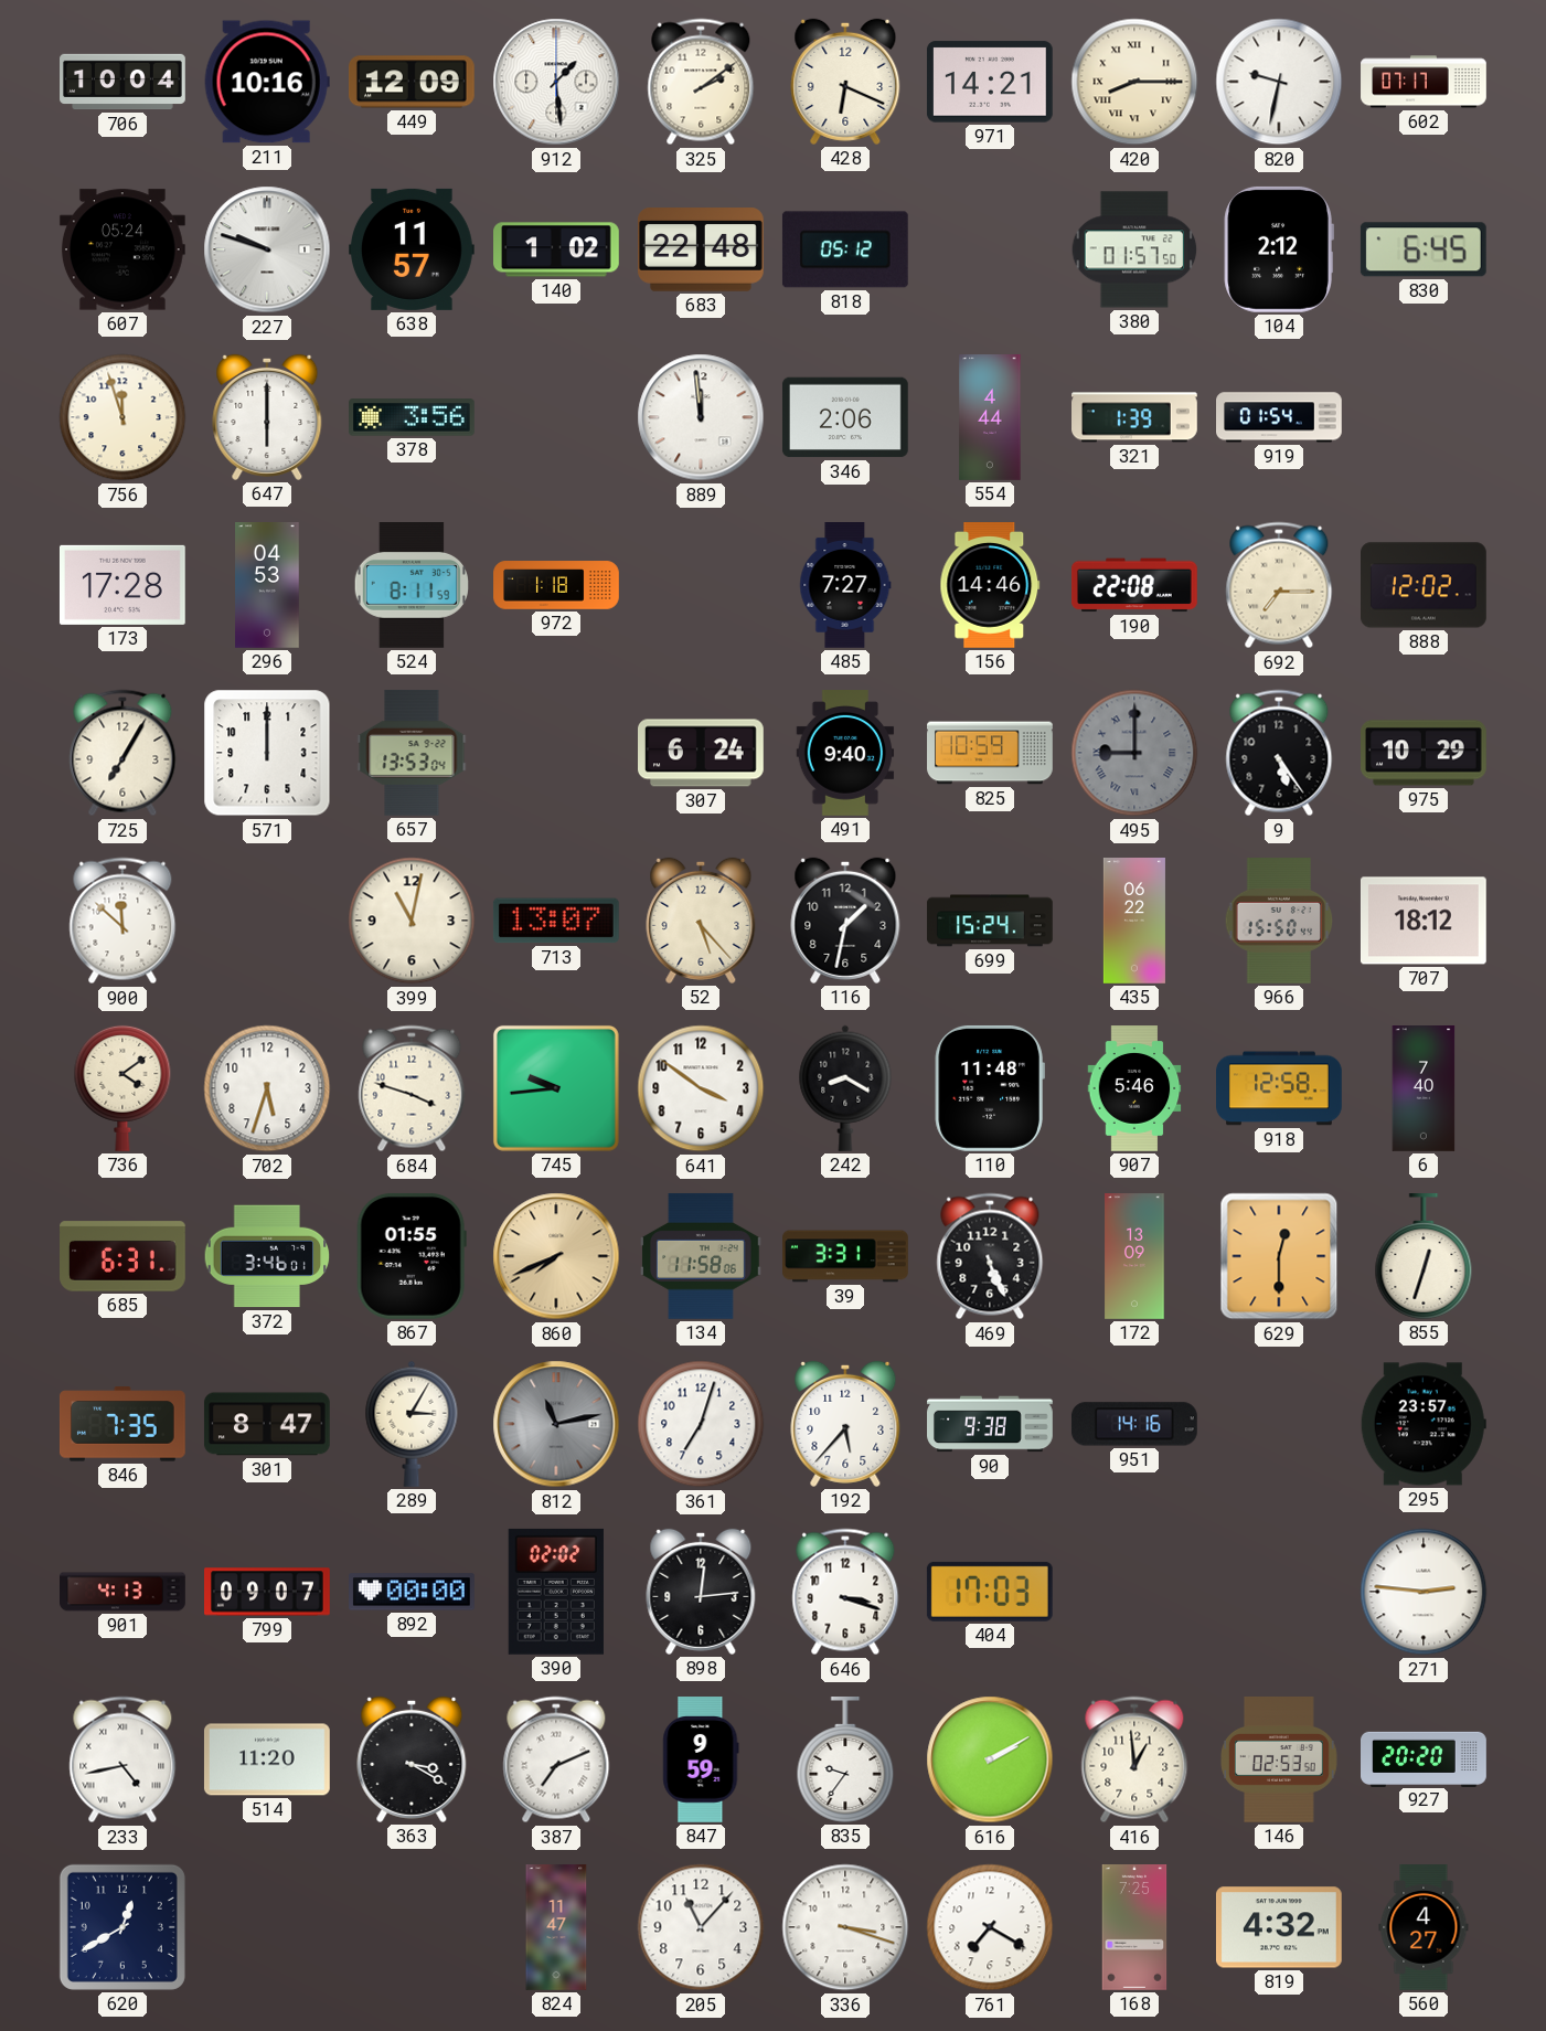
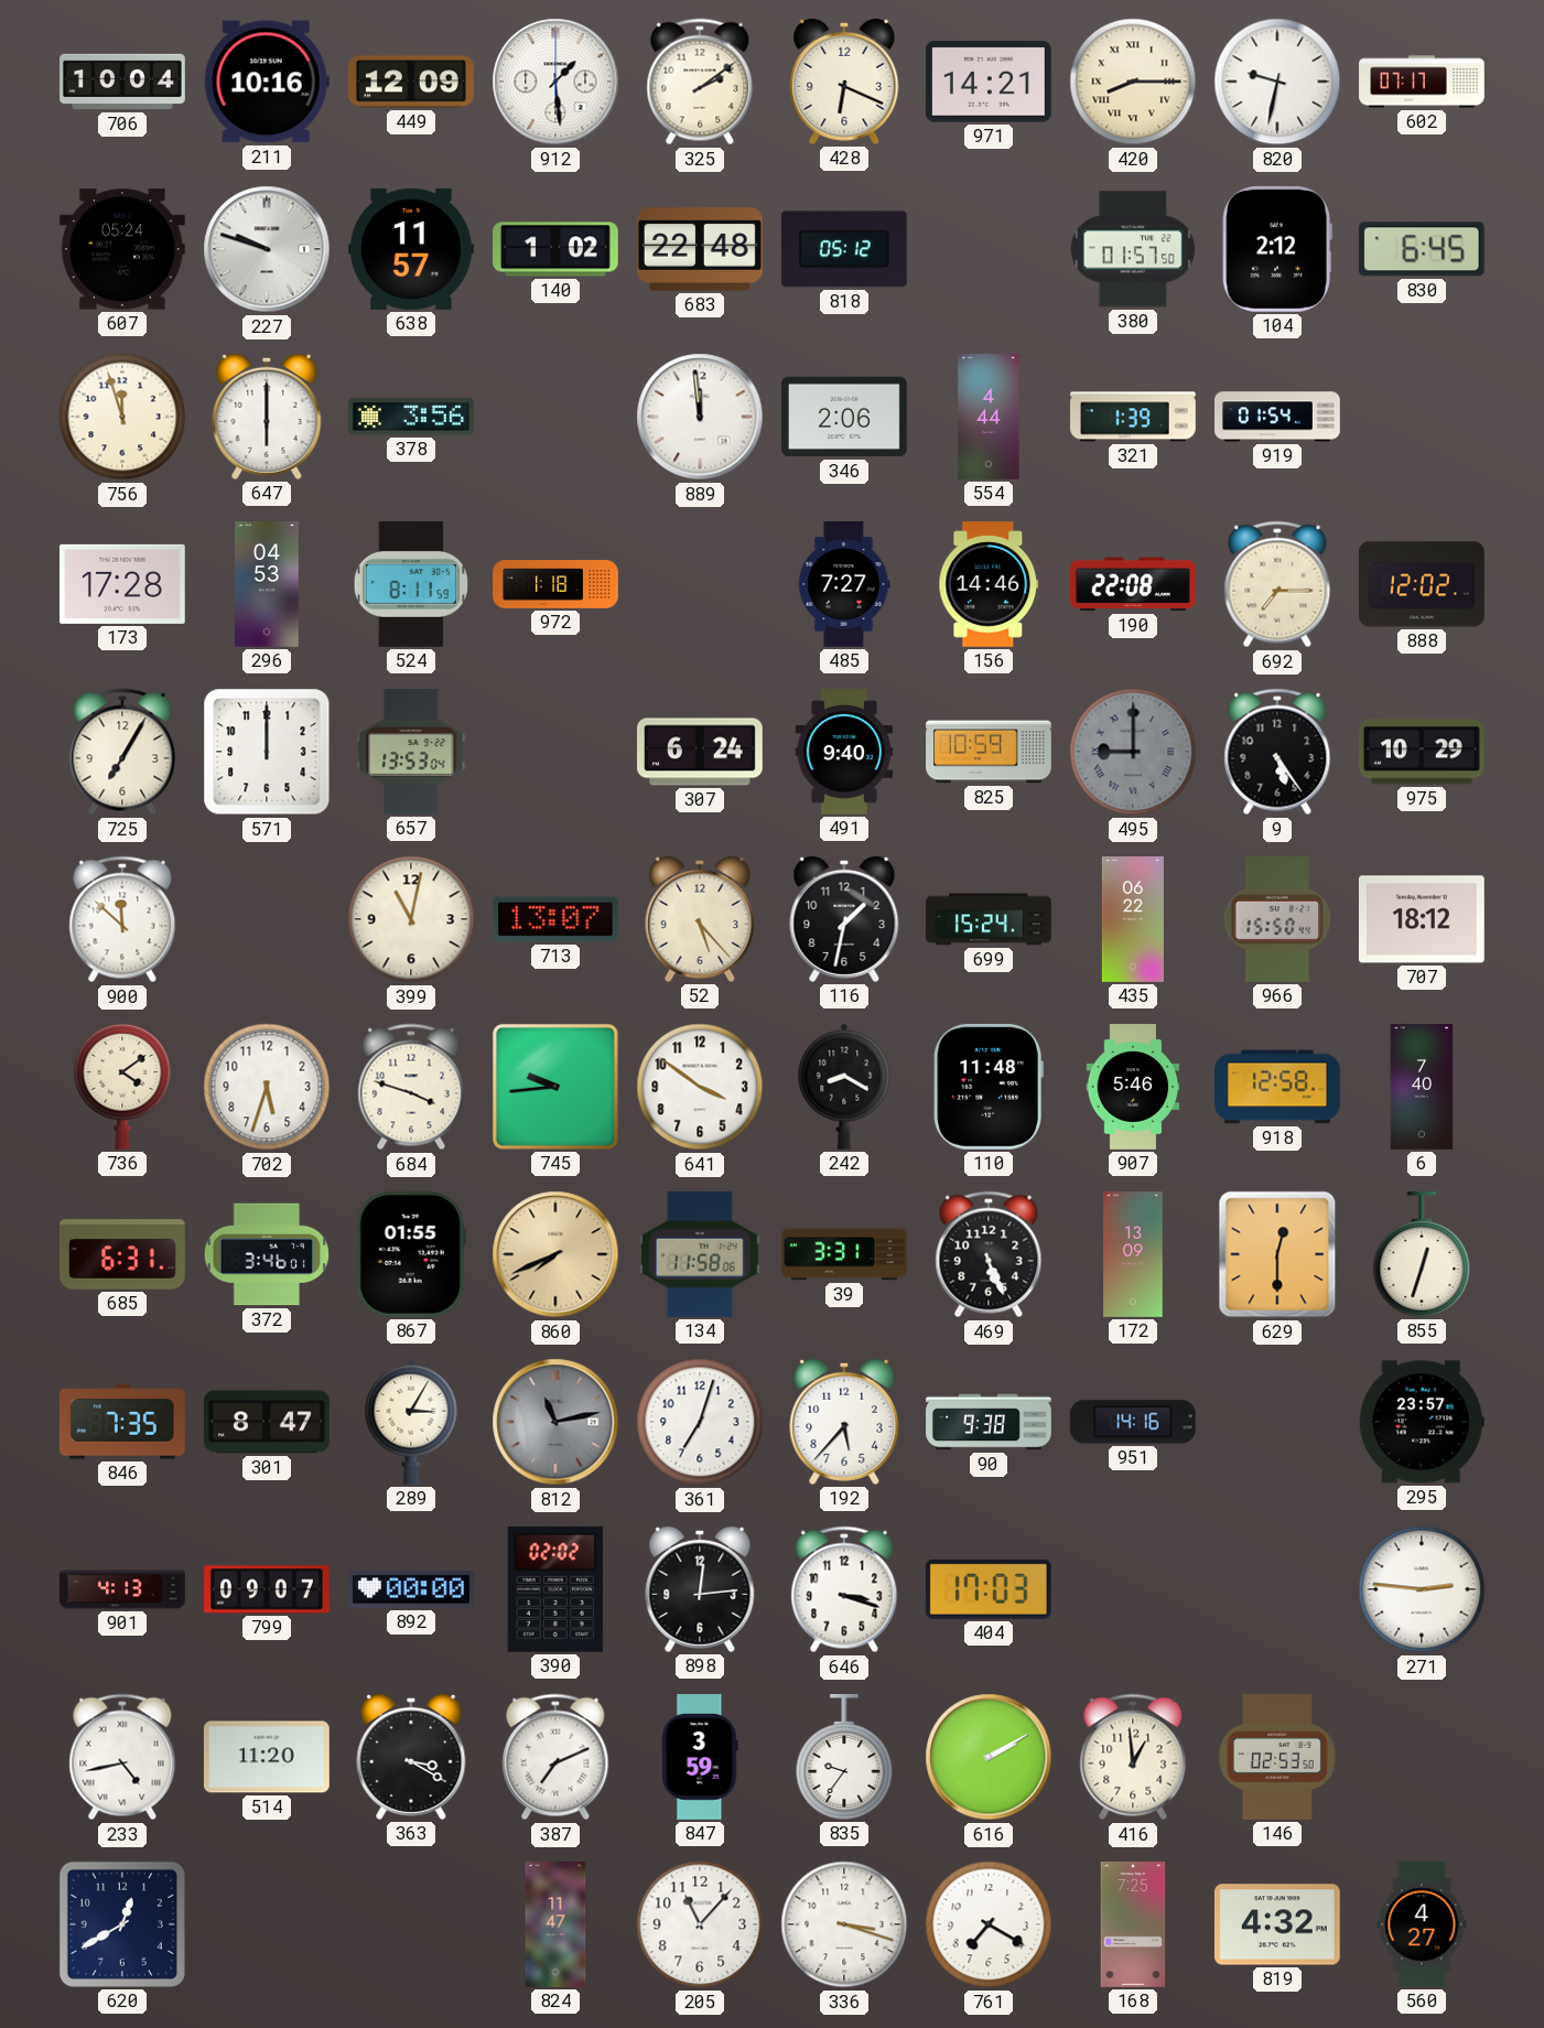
847: 9:59 -> 3:59
927: 20:20 -> none
